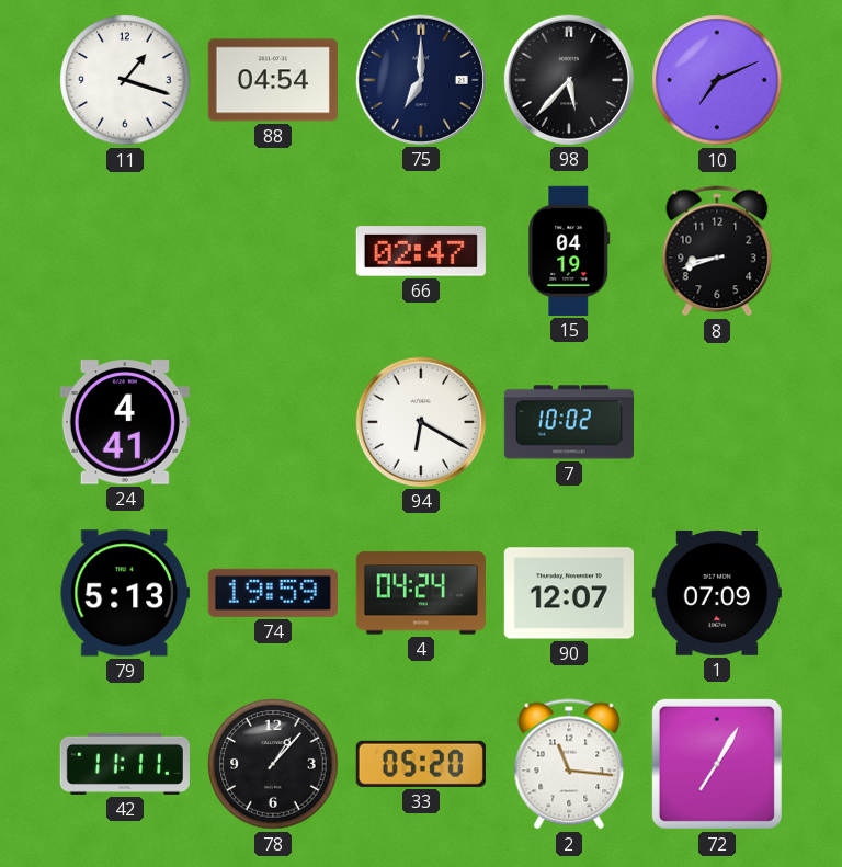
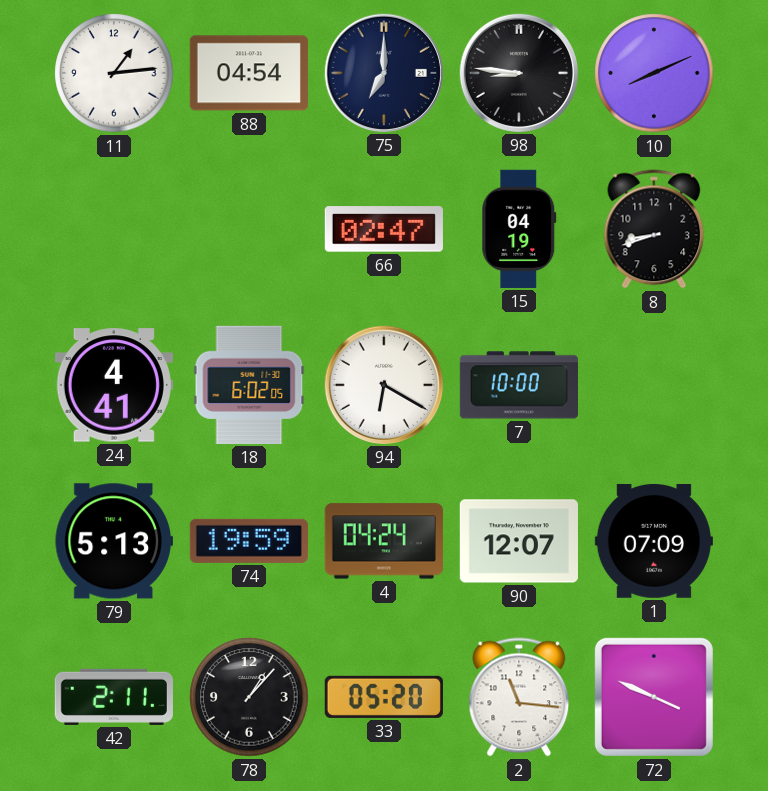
11: 1:18 -> 1:14
98: 5:37 -> 8:46
10: 7:11 -> 8:11
18: none -> 6:02
7: 10:02 -> 10:00
42: 11:11 -> 2:11
72: 7:05 -> 3:49
